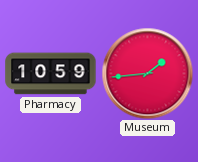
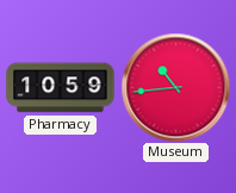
Museum: 1:44 -> 10:44
